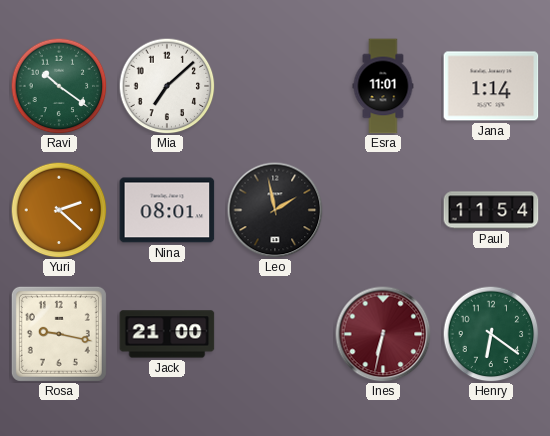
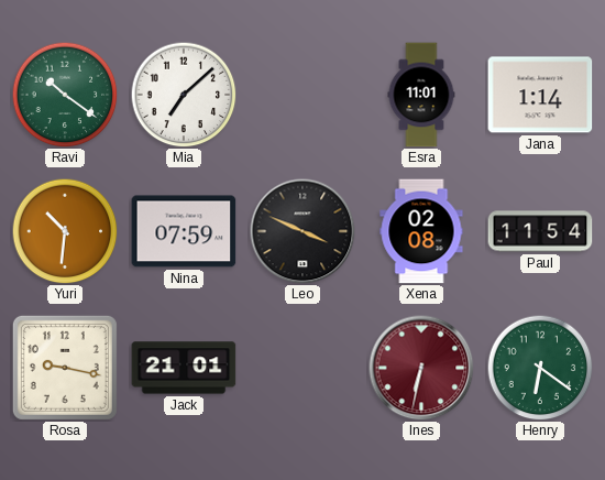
Yuri: 2:22 -> 10:31
Nina: 08:01 -> 07:59
Leo: 1:58 -> 3:49
Xena: none -> 02:08
Jack: 21:00 -> 21:01
